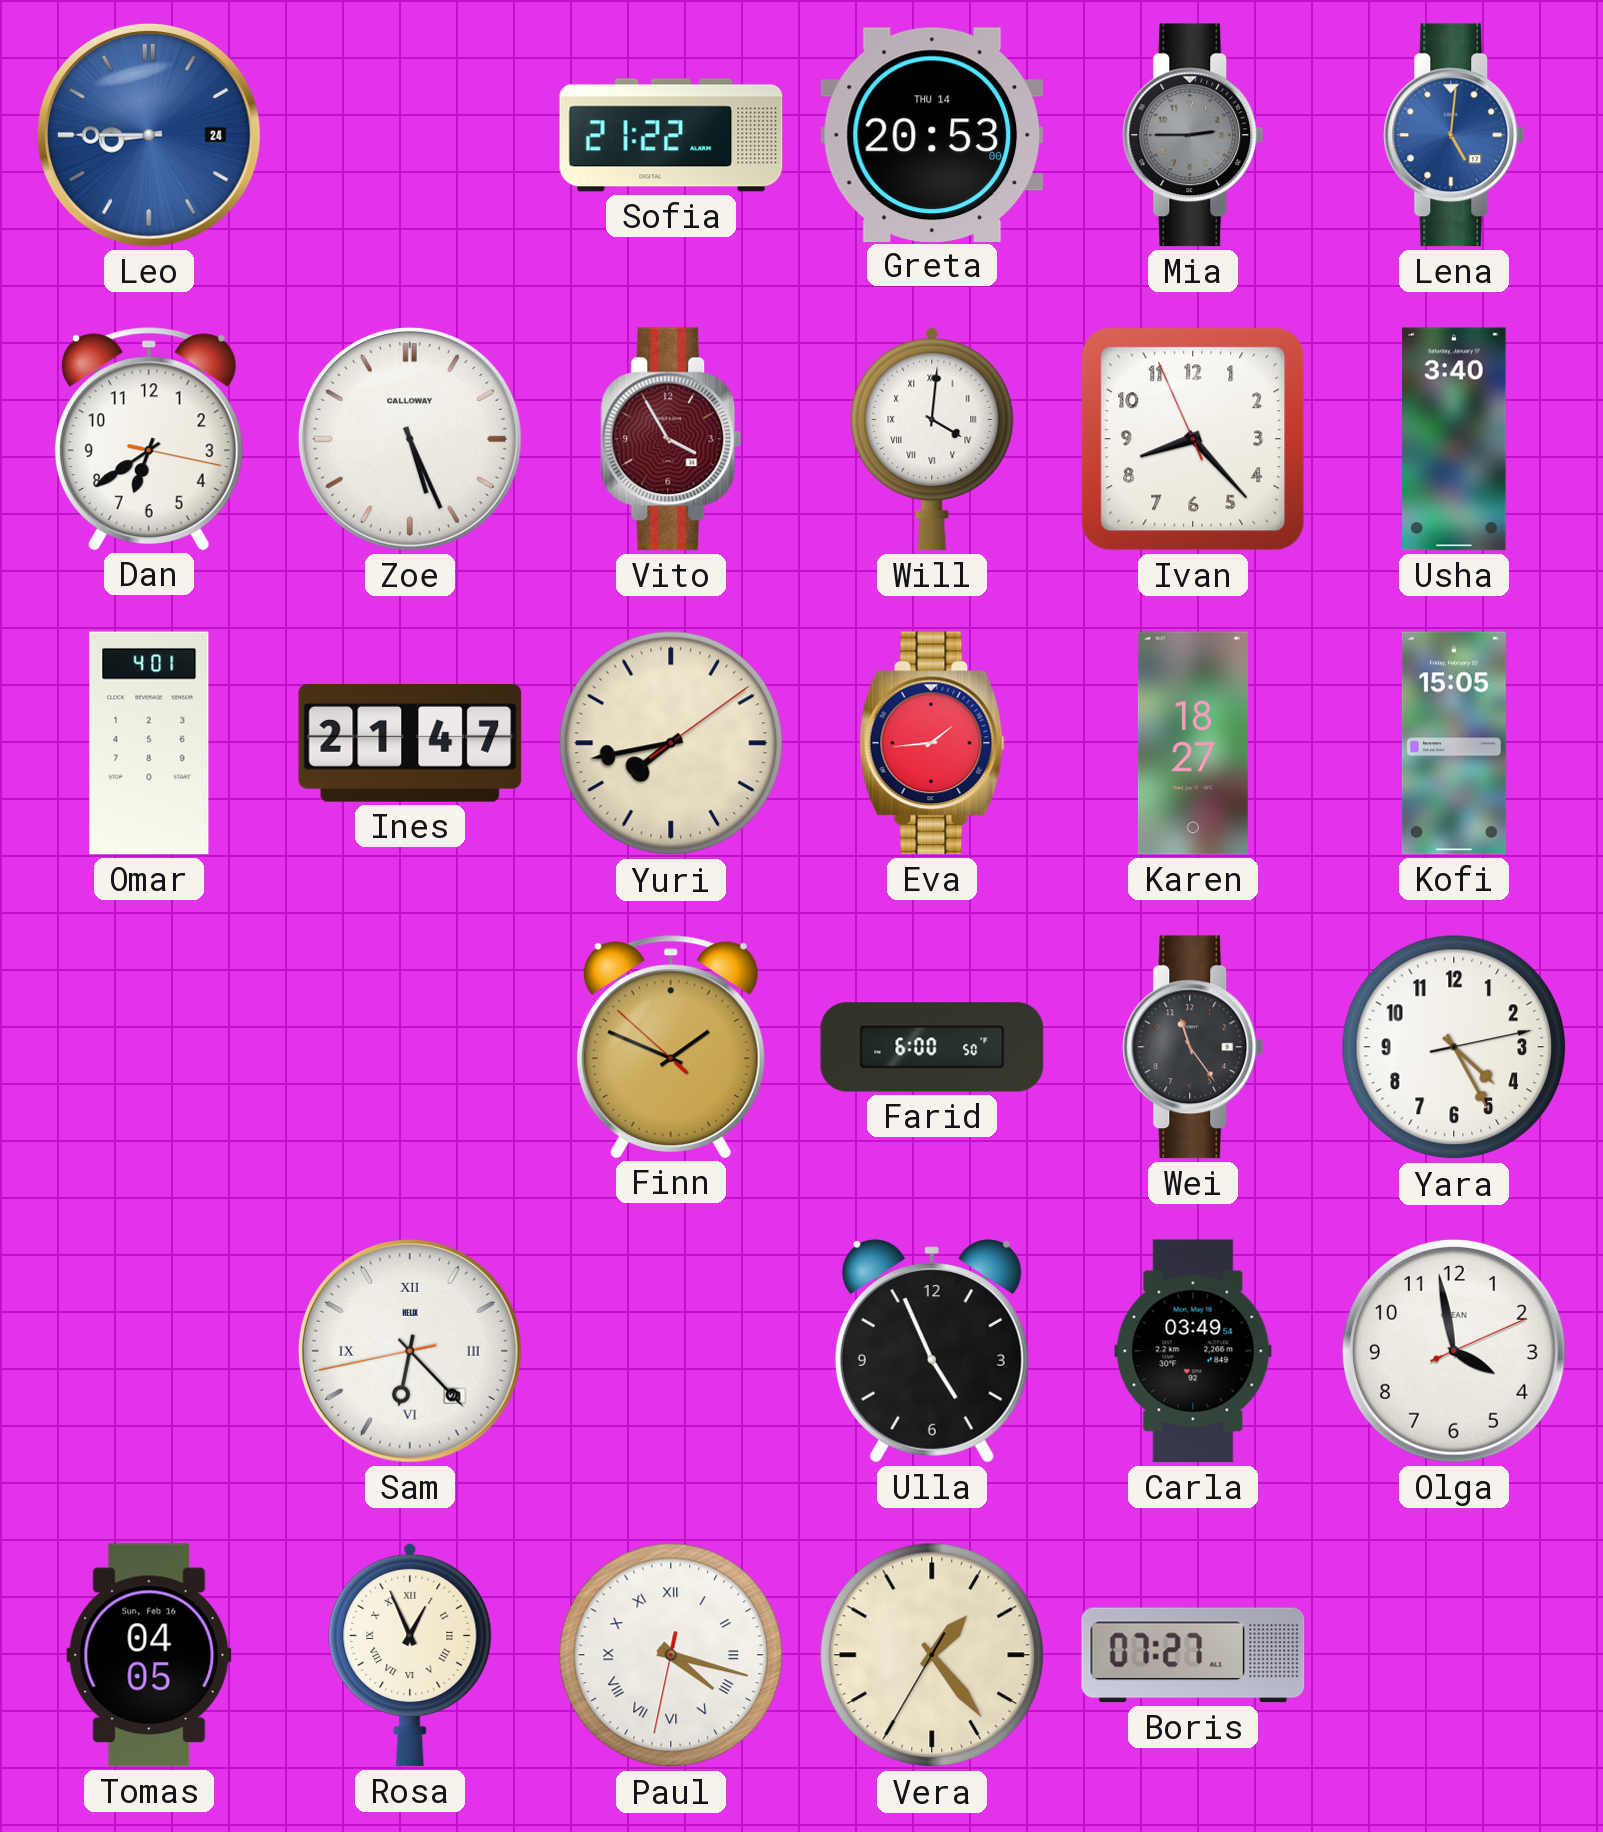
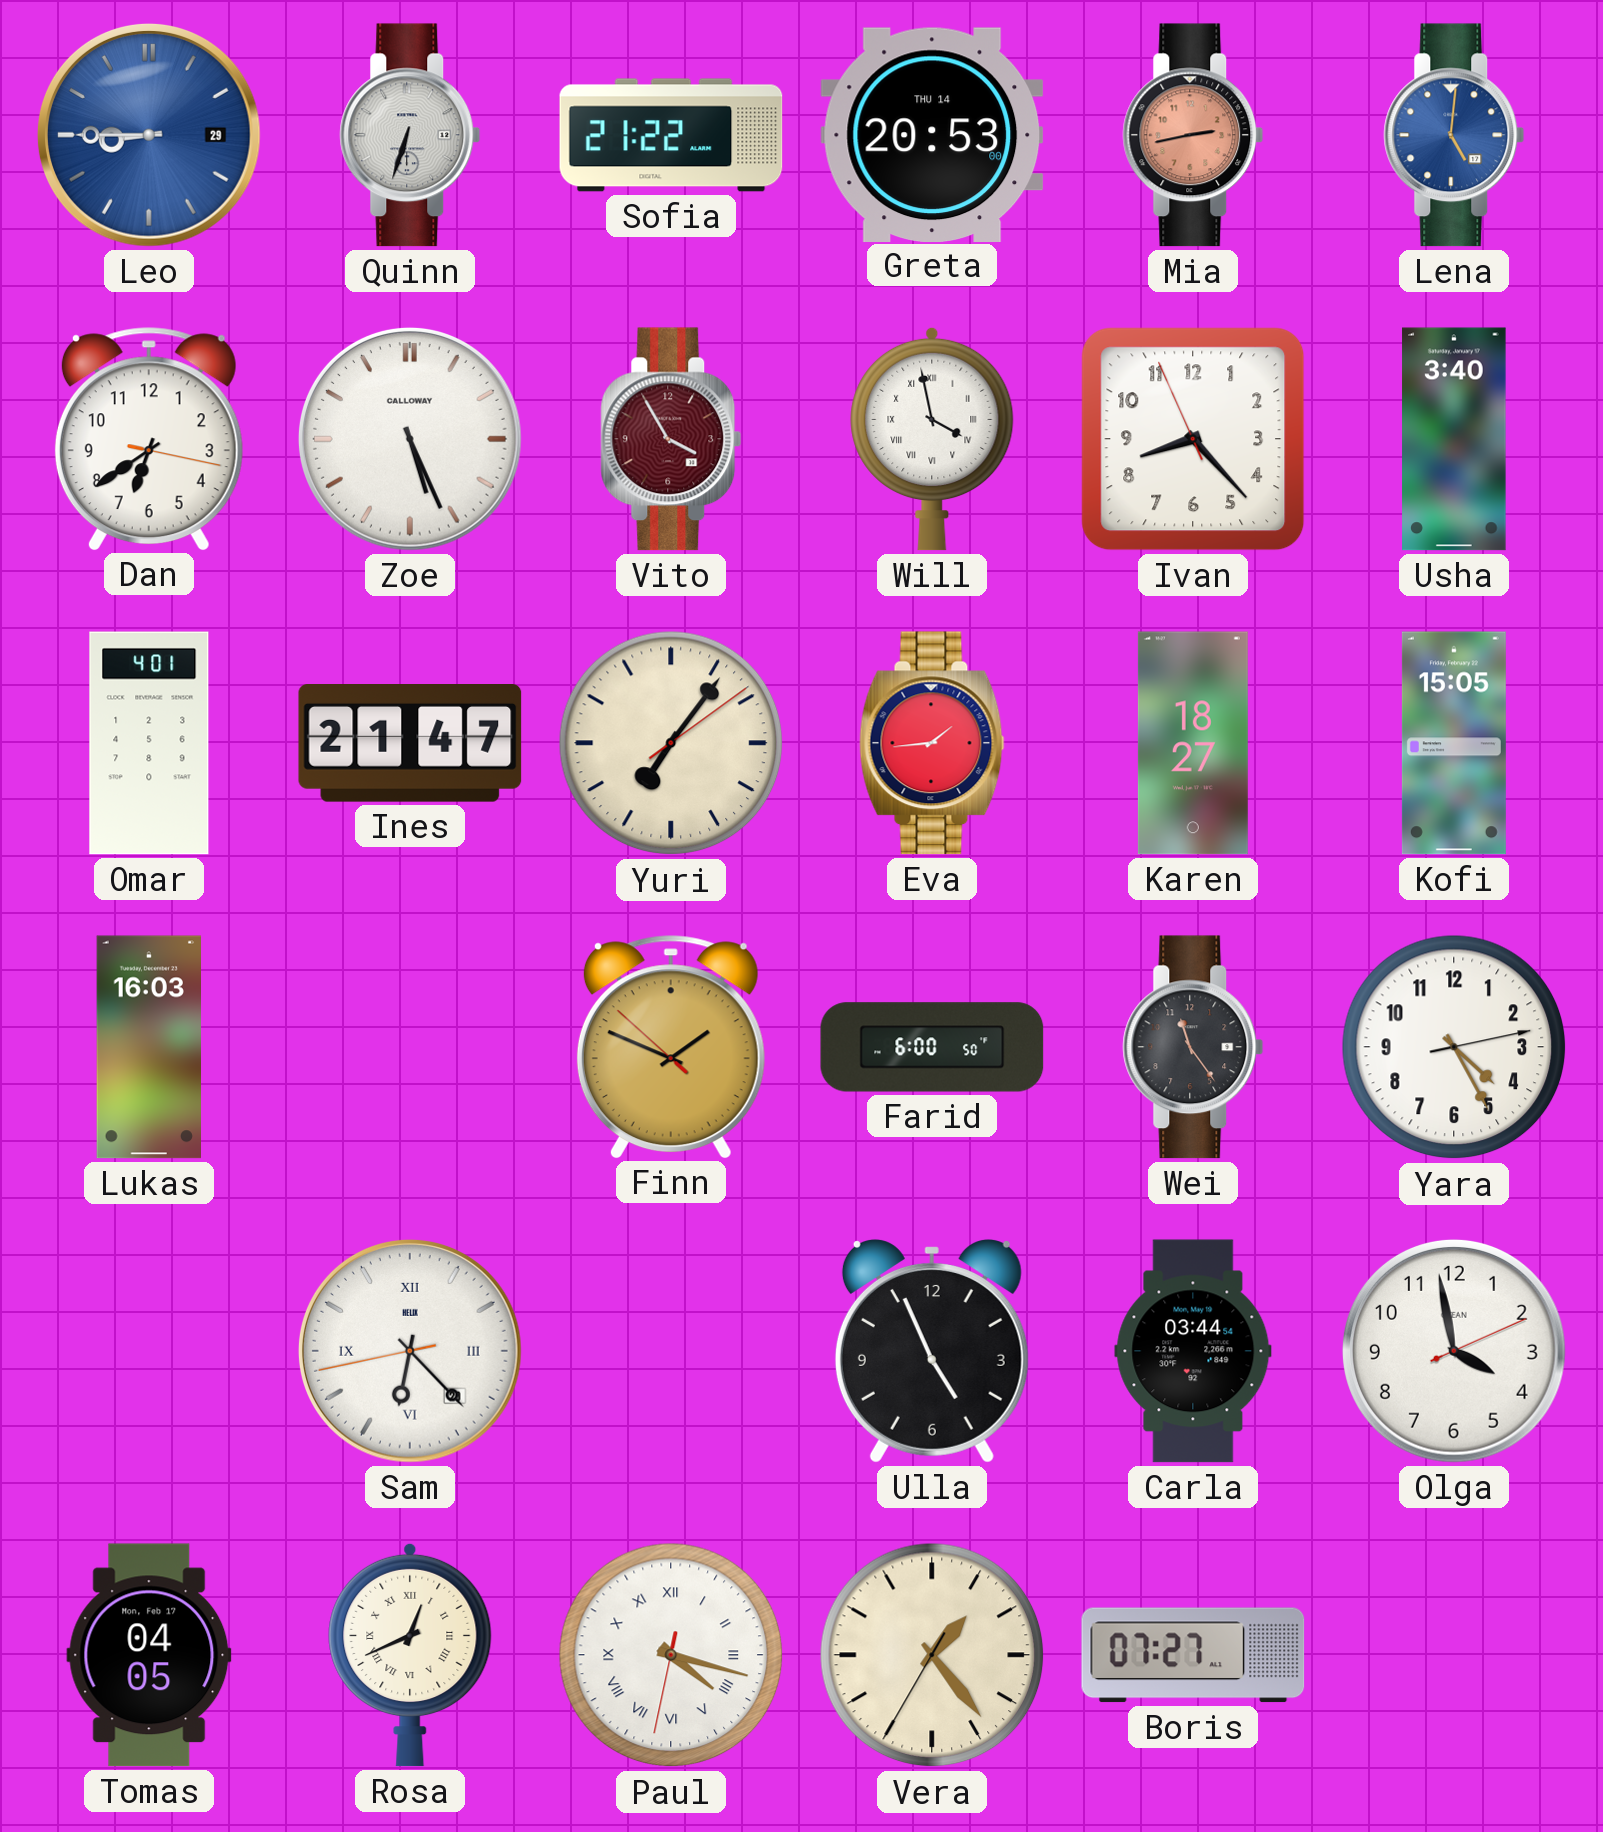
Leo date: 24 -> 29
Quinn: none -> 6:33
Mia: 2:45 -> 2:43
Mia dial: grey -> salmon
Will: 4:01 -> 3:58
Yuri: 7:43 -> 7:06
Lukas: none -> 16:03
Carla: 03:49 -> 03:44
Tomas date: Sun, Feb 16 -> Mon, Feb 17
Rosa: 12:56 -> 12:41
